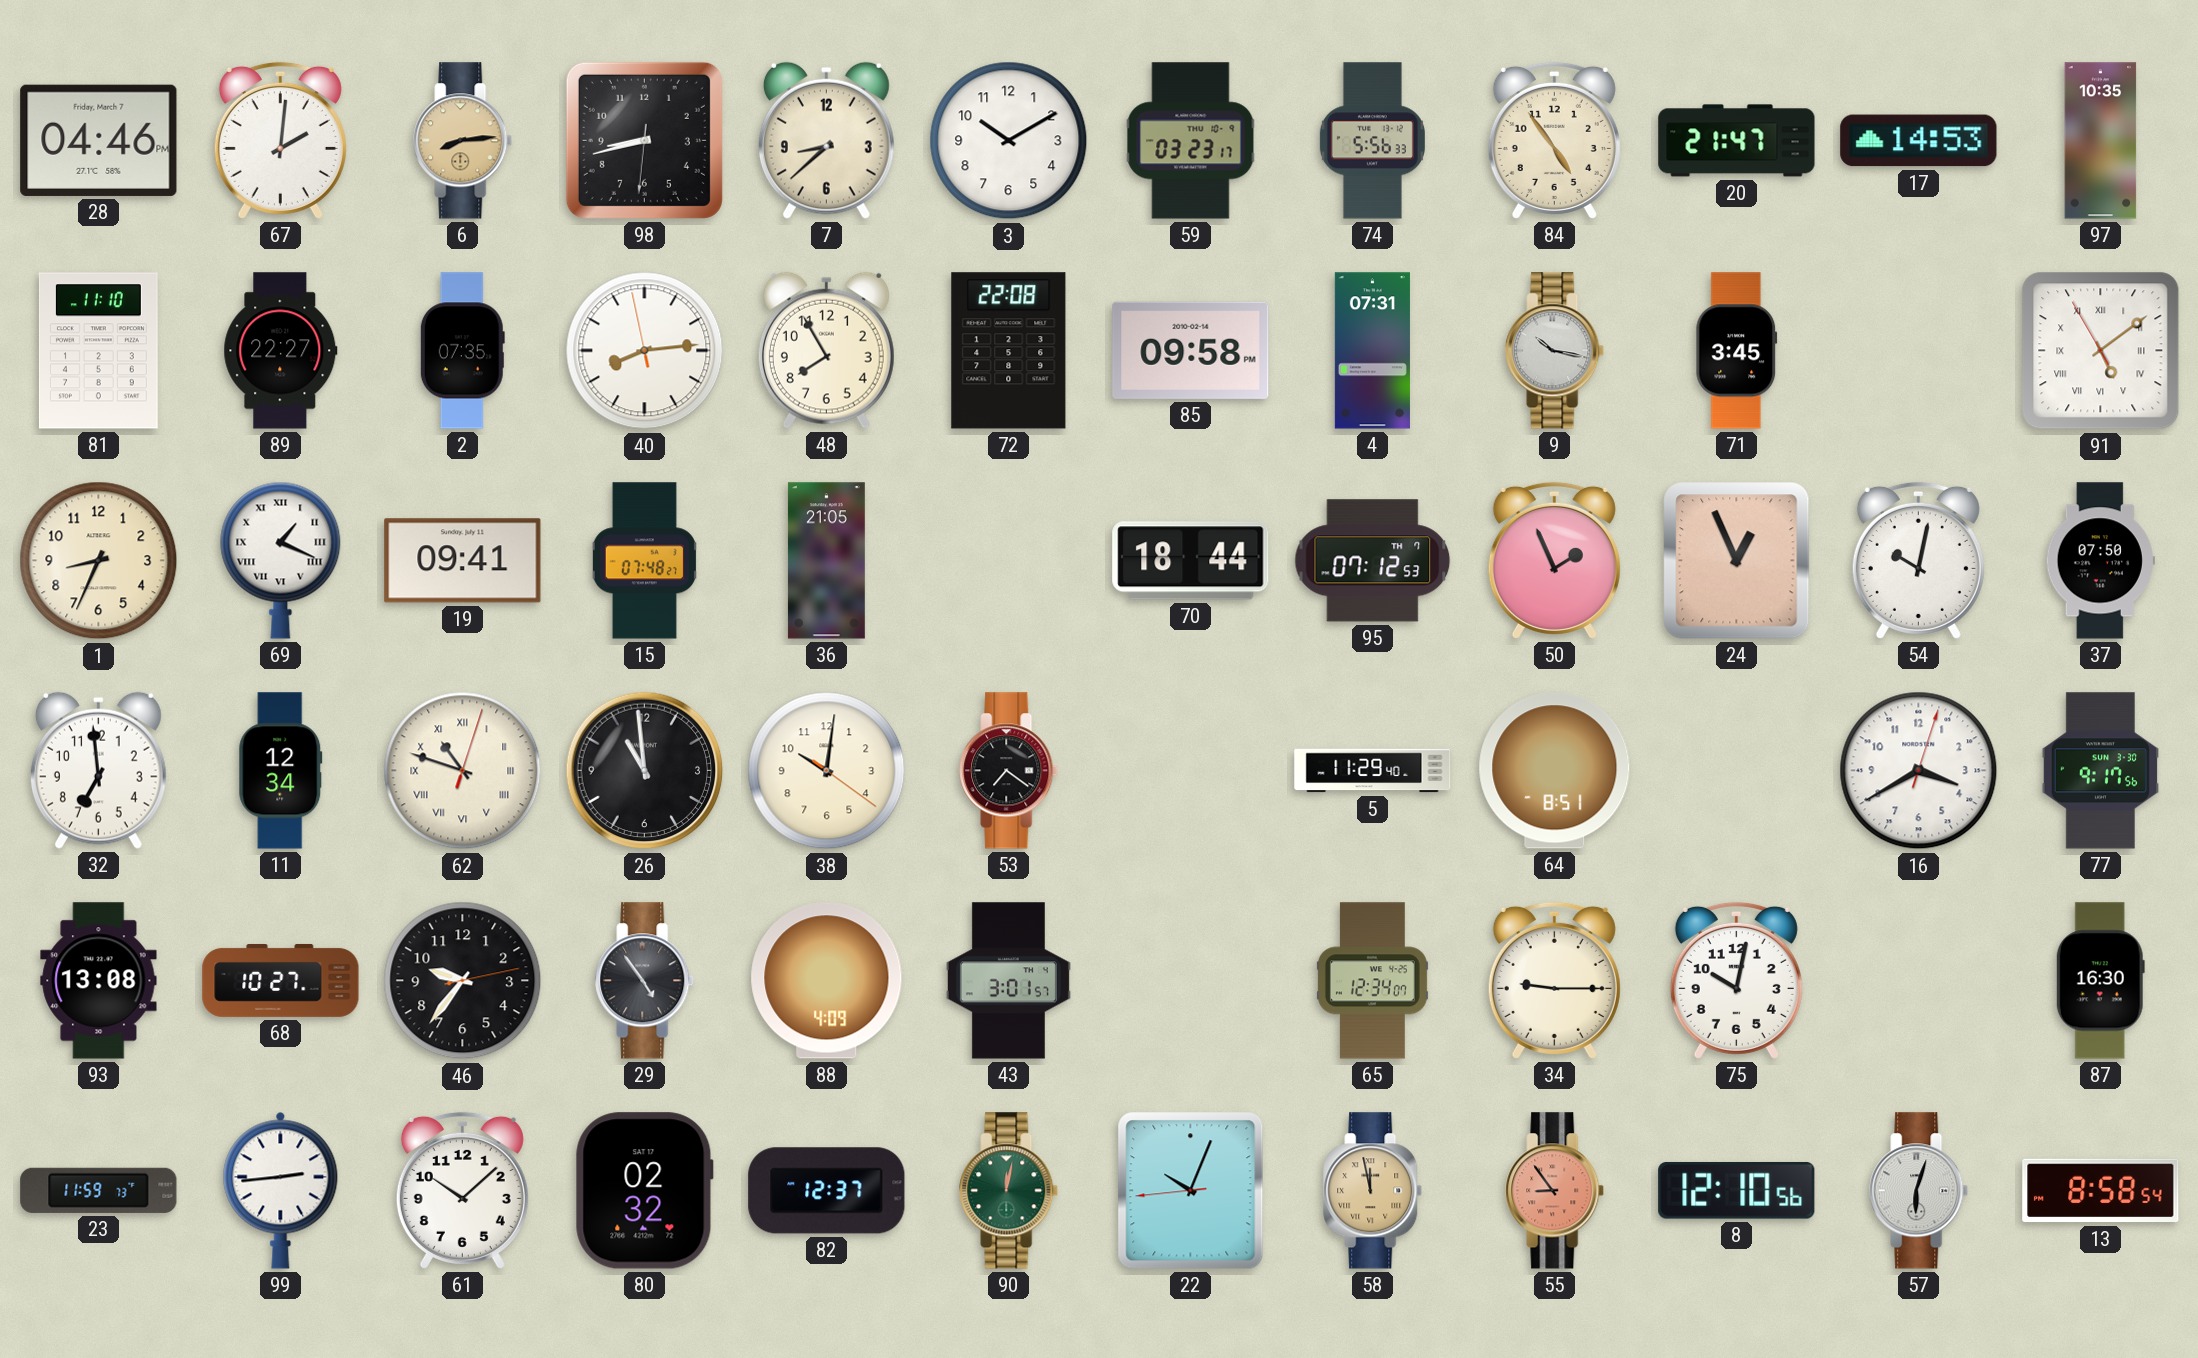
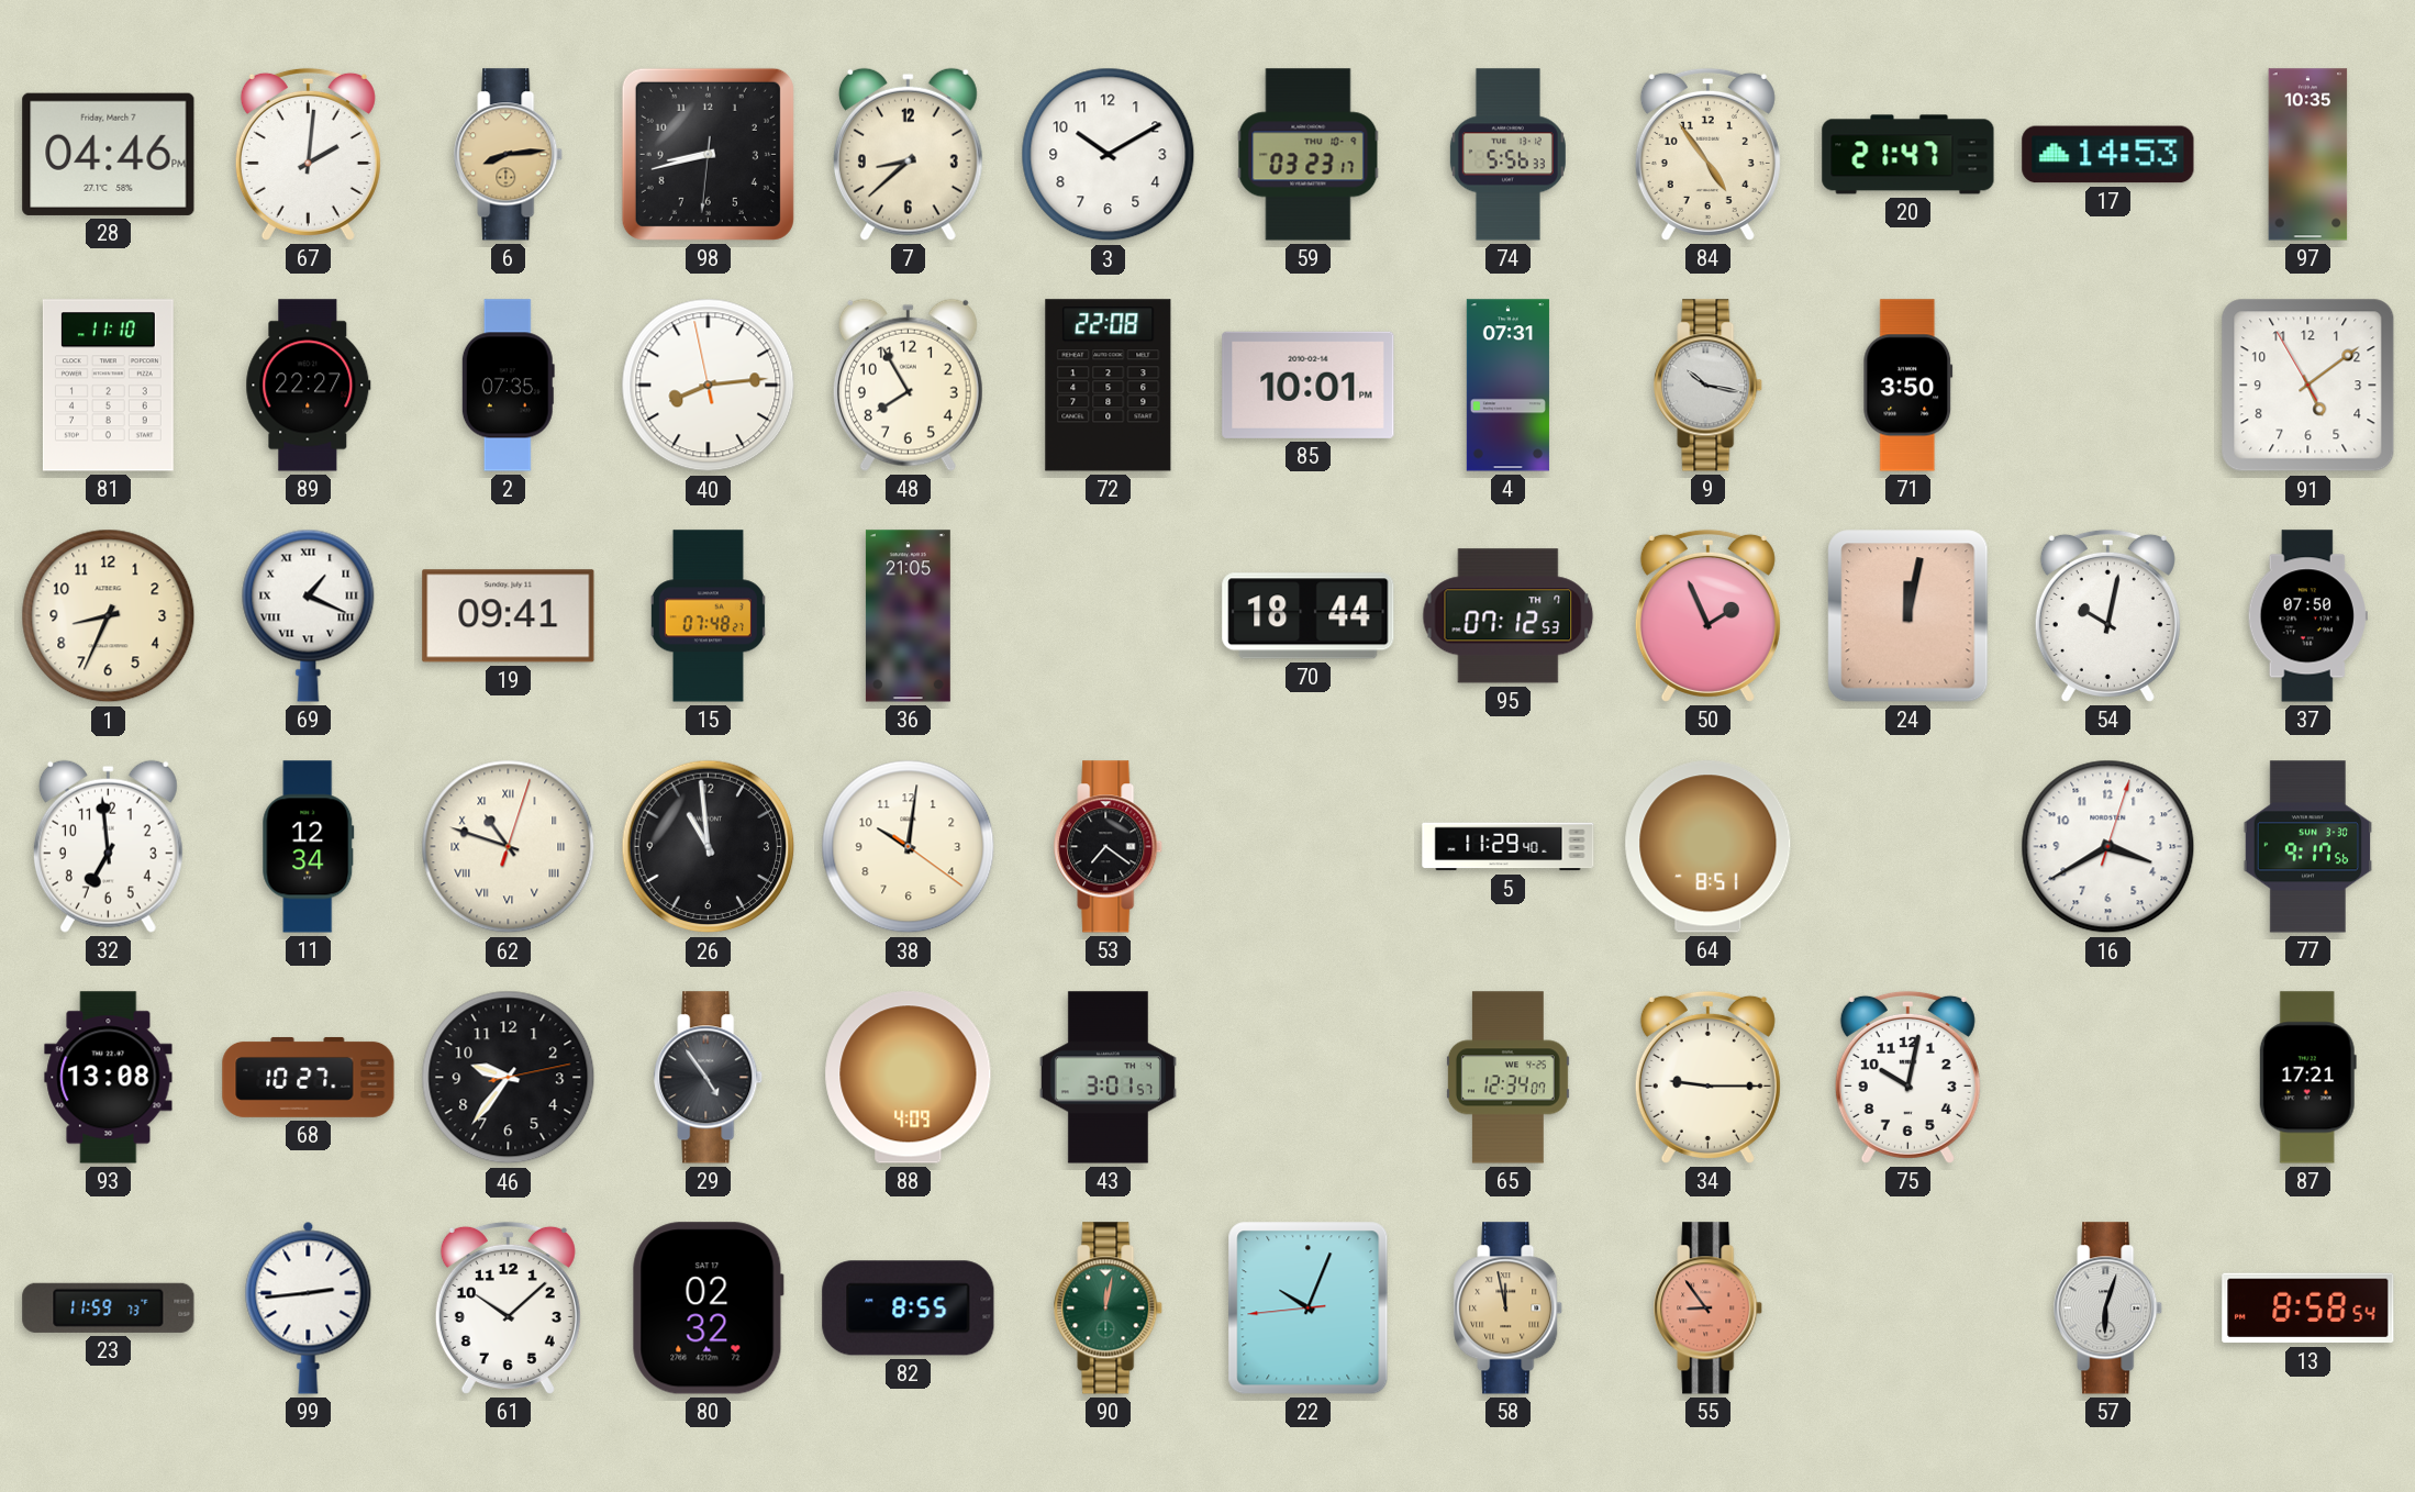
85: 09:58 -> 10:01
71: 3:45 -> 3:50
91 numerals: Roman -> Arabic
24: 12:56 -> 12:02
87: 16:30 -> 17:21
82: 12:37 -> 8:55
8: 12:10 -> none
